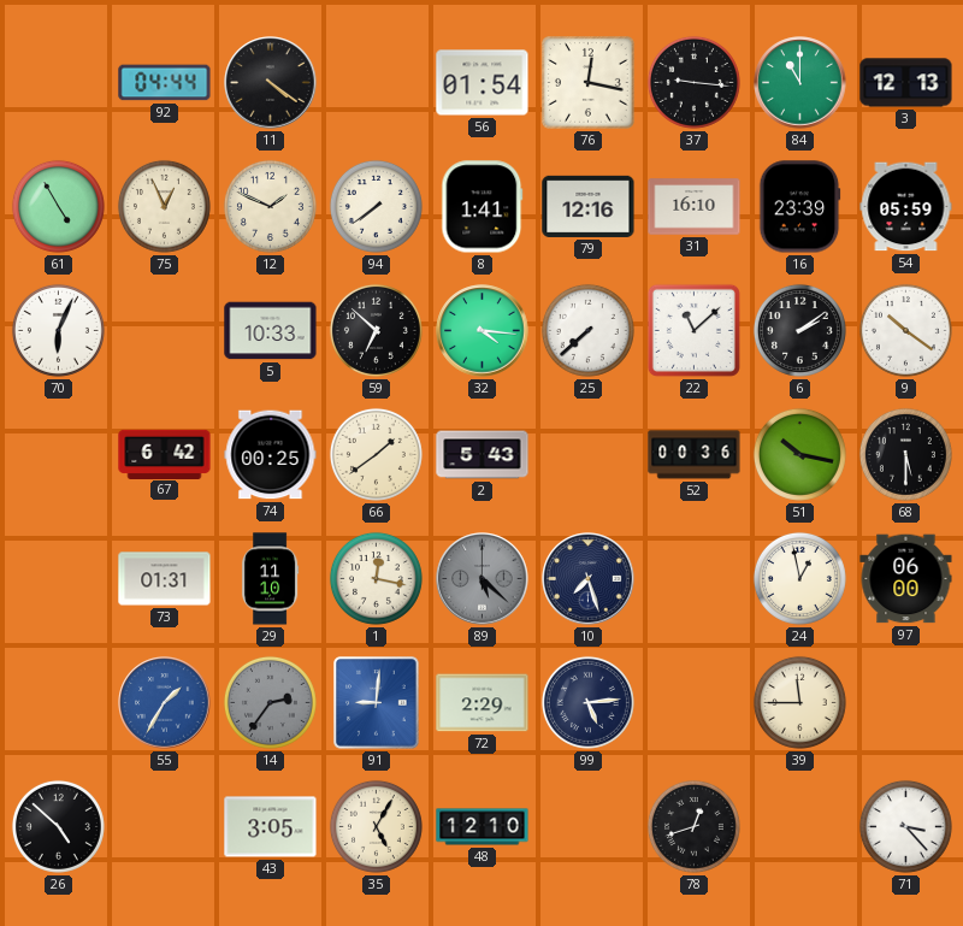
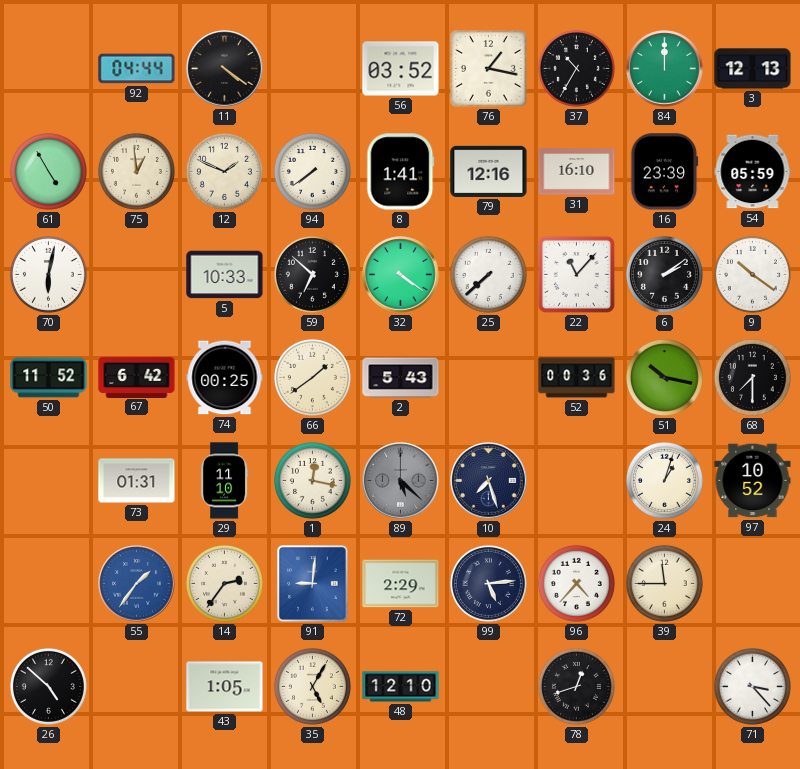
56: 01:54 -> 03:52
76: 12:17 -> 1:17
37: 9:16 -> 10:35
84: 11:00 -> 12:00
75: 12:56 -> 12:59
70: 6:04 -> 6:02
32: 4:16 -> 4:21
22: 11:08 -> 11:07
50: none -> 11:52
68: 5:30 -> 7:30
24: 12:58 -> 1:03
97: 06:00 -> 10:52
55: 1:35 -> 1:36
14 dial: grey -> cream
96: none -> 4:37
43: 3:05 -> 1:05
